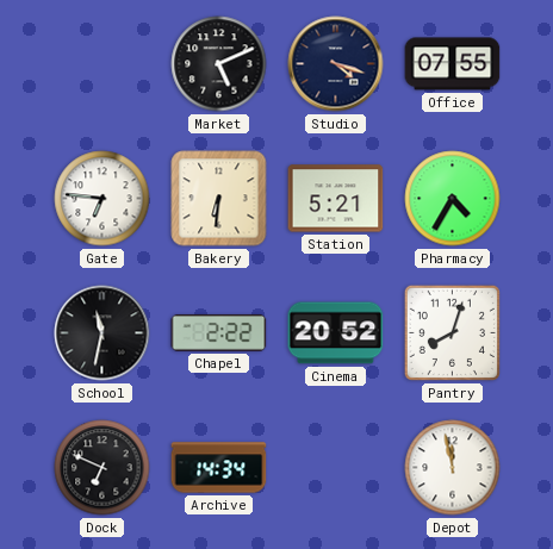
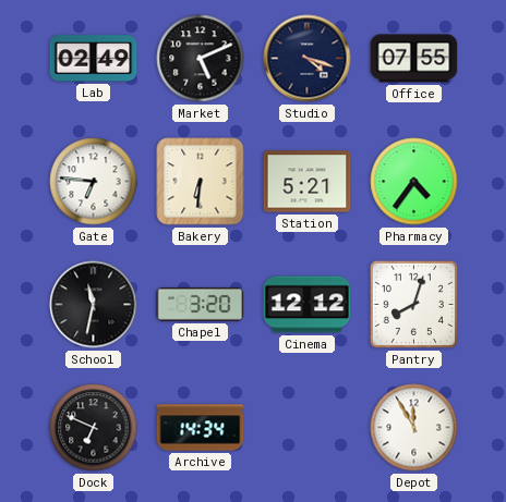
Lab: none -> 02:49
Pharmacy: 4:35 -> 4:36
Chapel: 2:22 -> 3:20
Cinema: 20:52 -> 12:12
Depot: 11:58 -> 11:55
